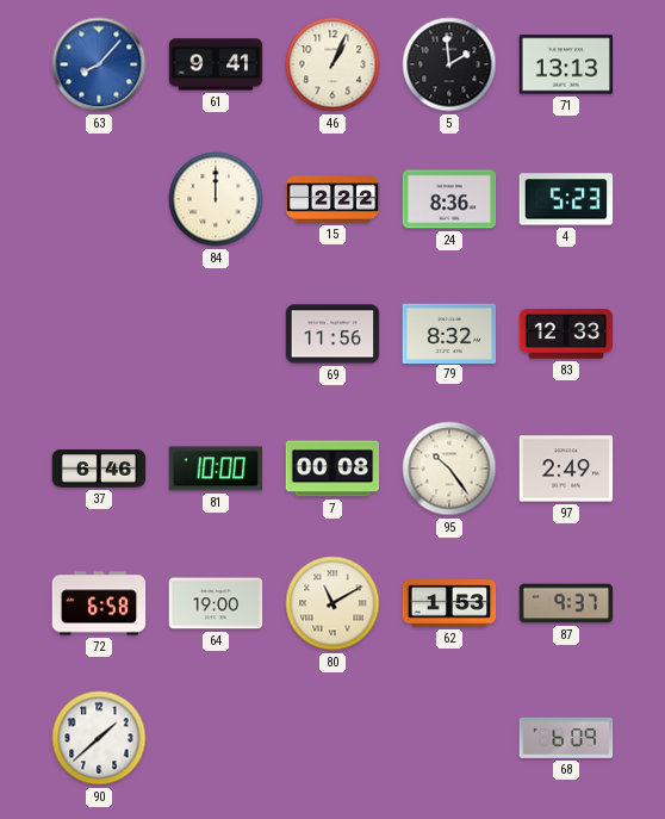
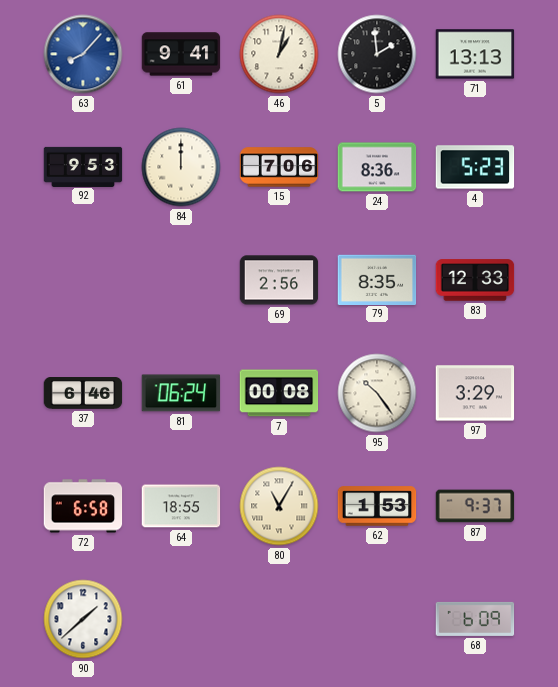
46: 1:04 -> 1:02
92: none -> 9:53
15: 2:22 -> 7:06
69: 11:56 -> 2:56
79: 8:32 -> 8:35
81: 10:00 -> 06:24
97: 2:49 -> 3:29
64: 19:00 -> 18:55
80: 11:10 -> 11:05
